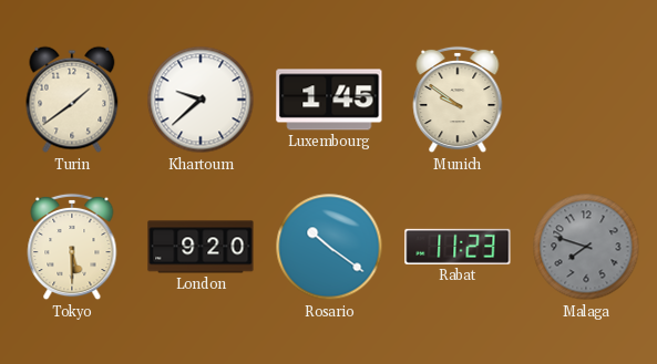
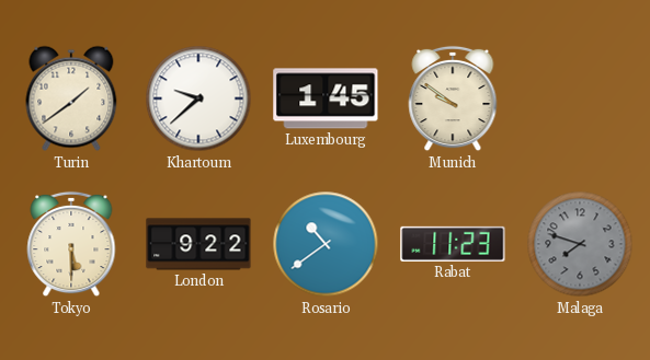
London: 9:20 -> 9:22
Rosario: 10:21 -> 10:39
